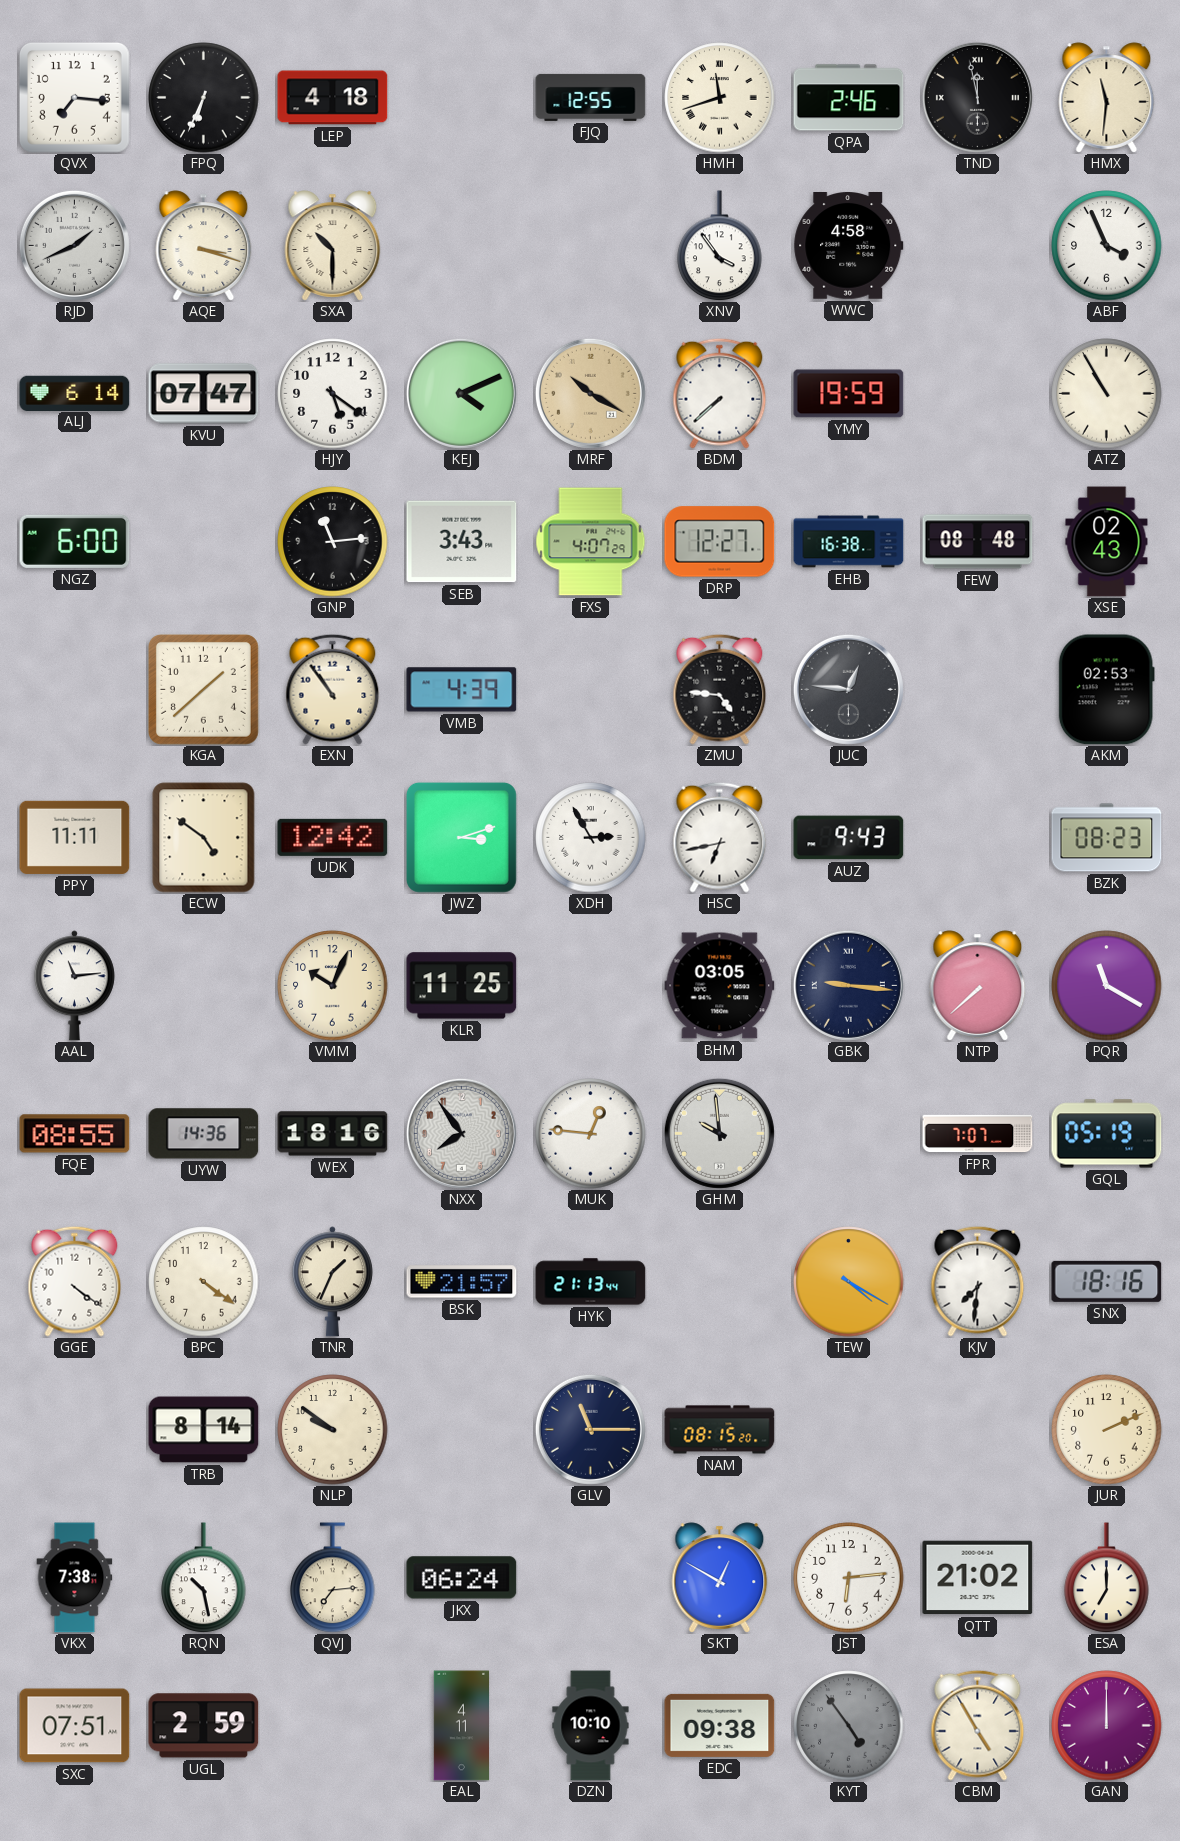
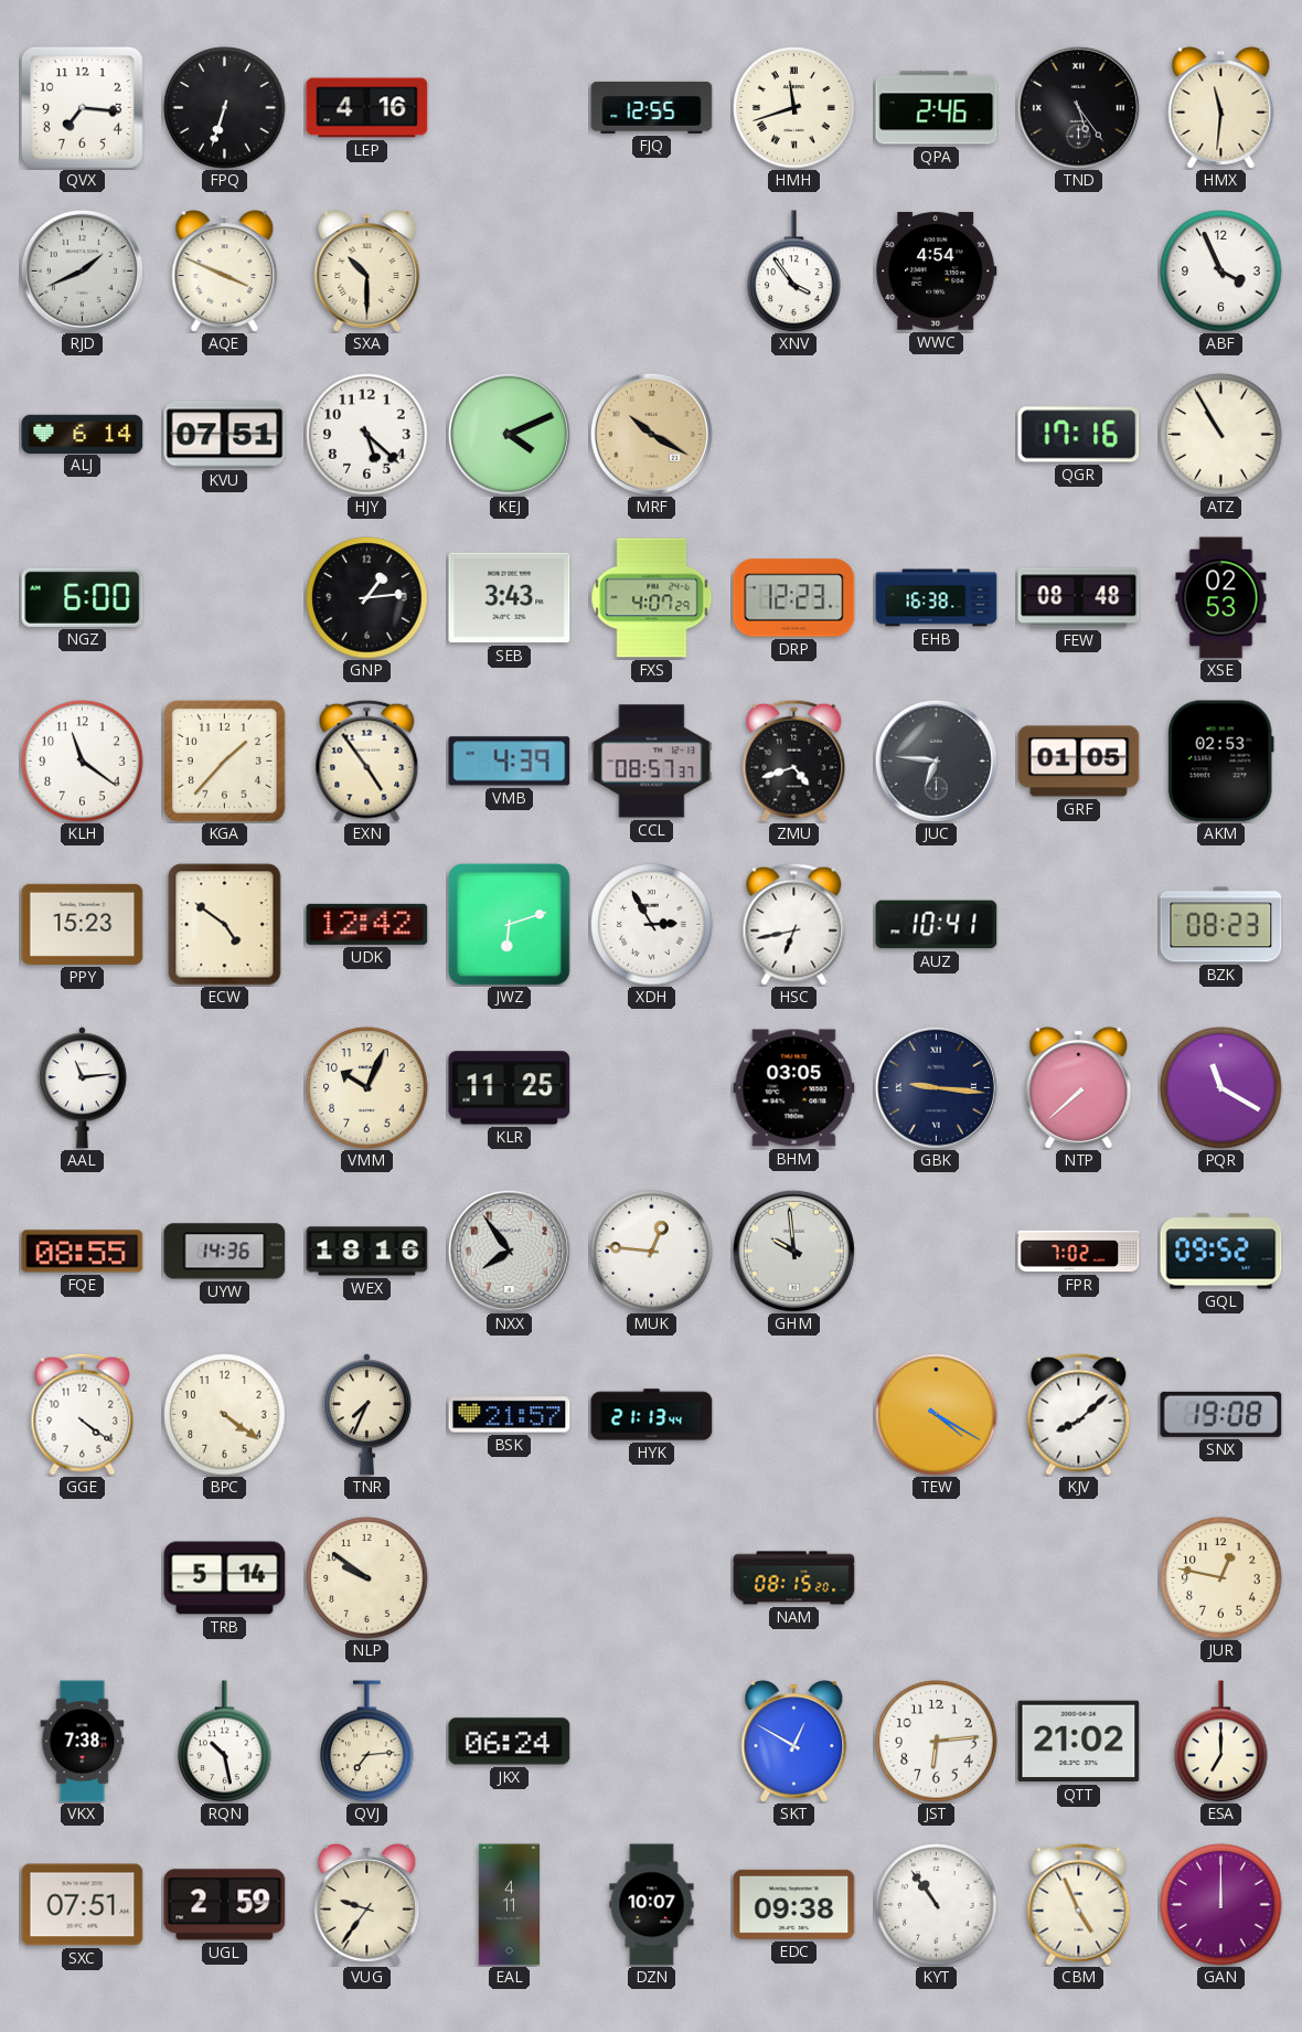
FPQ: 6:34 -> 6:33
LEP: 4:18 -> 4:16
TND: 11:58 -> 5:24
AQE: 3:18 -> 3:49
WWC: 4:58 -> 4:54
KVU: 07:47 -> 07:51
HJY: 5:21 -> 5:22
BDM: 7:38 -> none
YMY: 19:59 -> none
QGR: none -> 17:16
GNP: 11:14 -> 1:14
DRP: 12:27 -> 12:23
XSE: 02:43 -> 02:53
KLH: none -> 11:21
KGA: 1:38 -> 1:37
EXN: 10:54 -> 4:54
CCL: none -> 08:57
ZMU: 4:46 -> 4:42
JUC: 12:46 -> 6:46
GRF: none -> 01:05
PPY: 11:11 -> 15:23
JWZ: 3:12 -> 6:12
AUZ: 9:43 -> 10:41
FPR: 7:07 -> 7:02
GQL: 05:19 -> 09:52
TNR: 1:34 -> 7:34
KJV: 7:31 -> 8:08
SNX: 18:16 -> 19:08
TRB: 8:14 -> 5:14
GLV: 11:15 -> none
JUR: 2:11 -> 12:47
VUG: none -> 9:36
DZN: 10:10 -> 10:07
KYT: 4:54 -> 10:54
KYT dial: grey -> white
CBM: 4:55 -> 4:56
